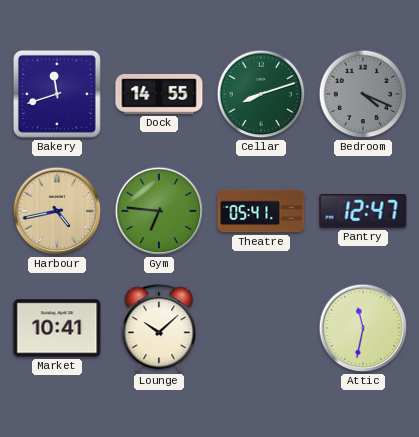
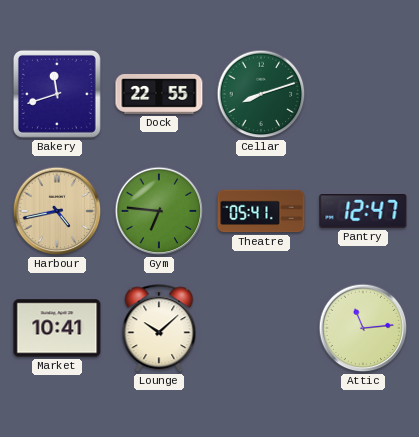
Dock: 14:55 -> 22:55
Bedroom: 4:19 -> none
Attic: 11:32 -> 11:14
